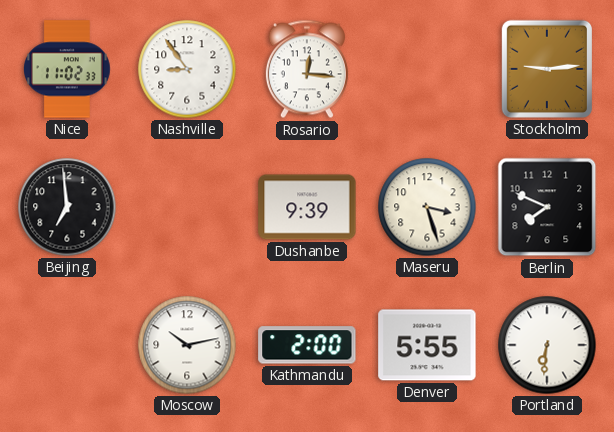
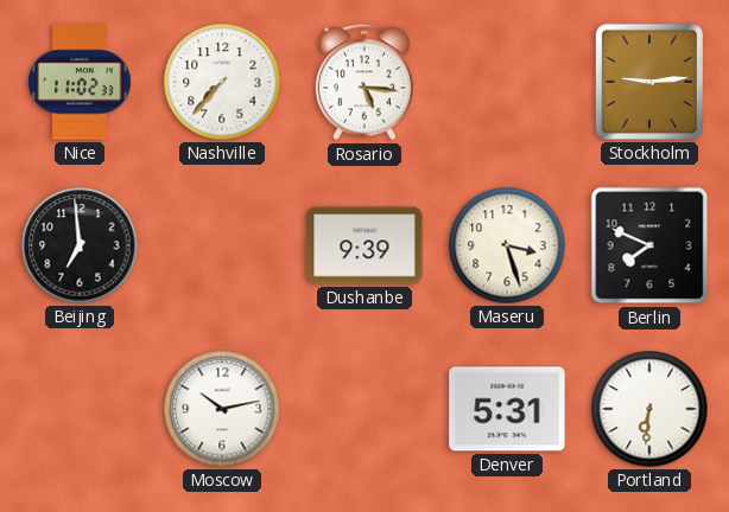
Nashville: 8:54 -> 7:37
Rosario: 12:16 -> 5:16
Kathmandu: 2:00 -> none
Denver: 5:55 -> 5:31
